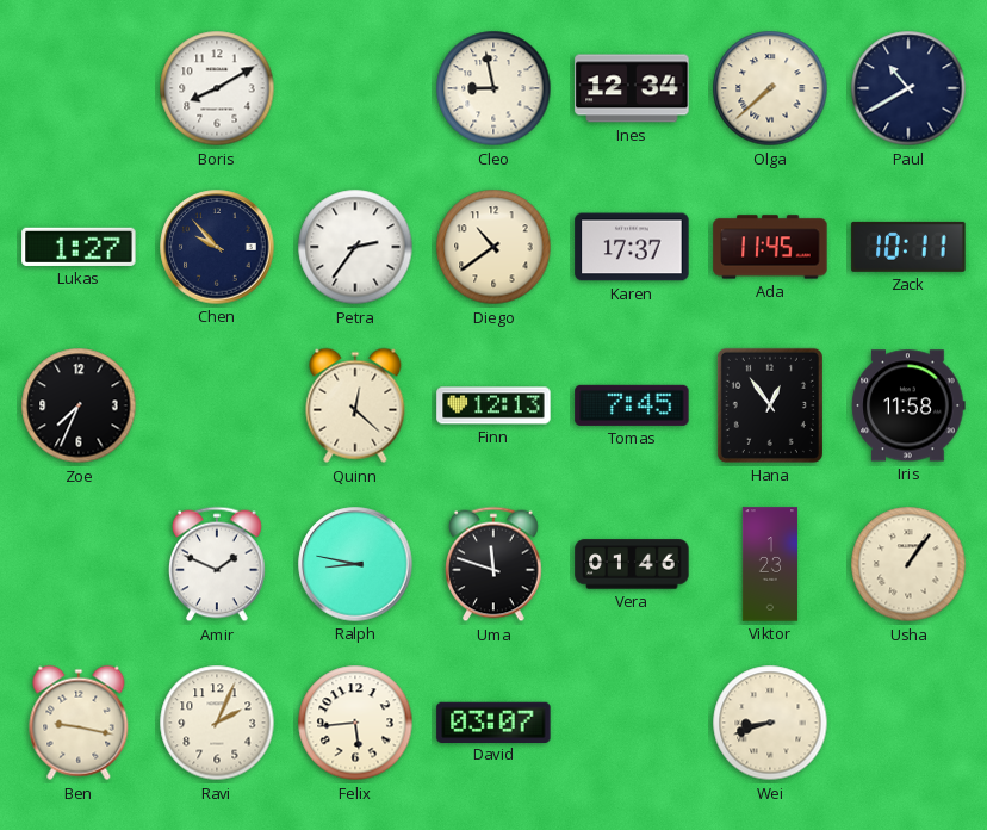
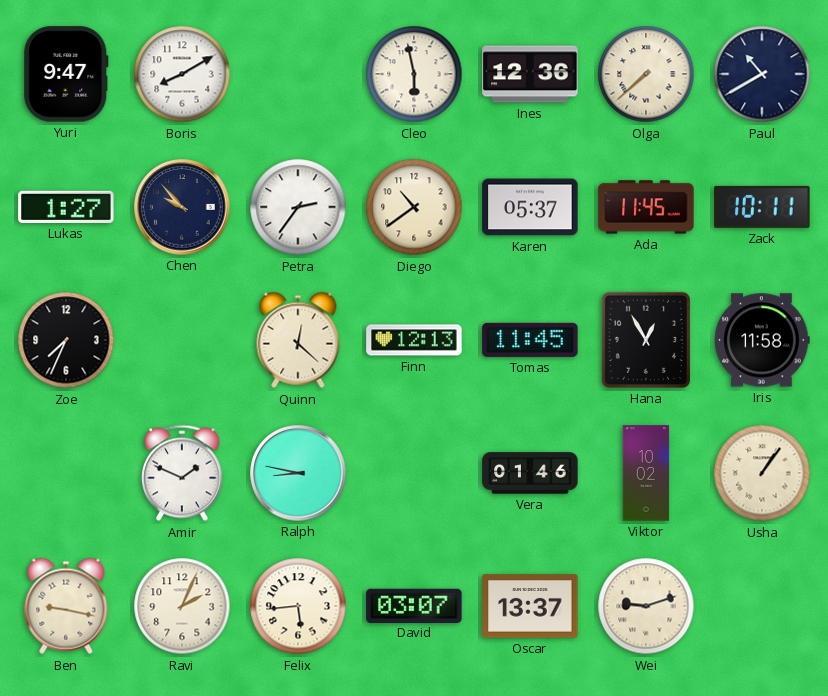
Yuri: none -> 9:47
Cleo: 8:58 -> 5:58
Ines: 12:34 -> 12:36
Karen: 17:37 -> 05:37
Tomas: 7:45 -> 11:45
Hana: 12:54 -> 12:55
Uma: 11:48 -> none
Viktor: 1:23 -> 10:02
Oscar: none -> 13:37
Wei: 8:42 -> 9:12
